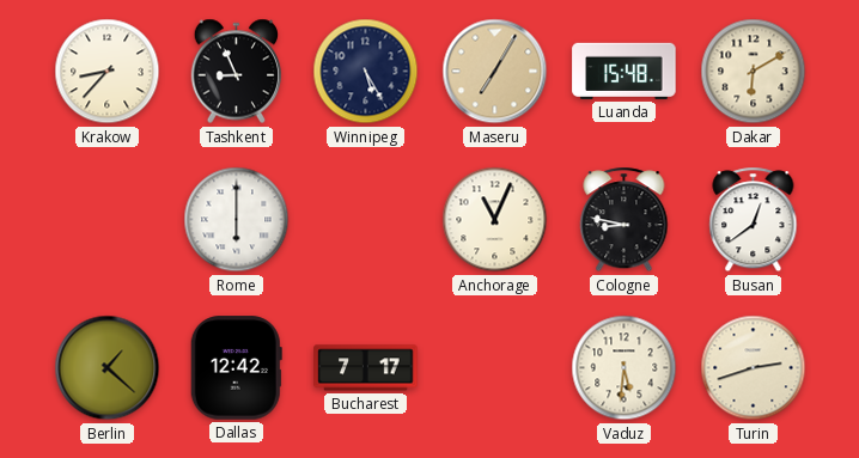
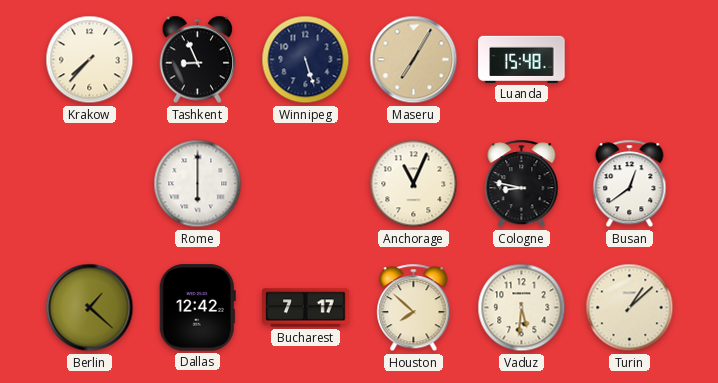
Krakow: 8:37 -> 7:37
Winnipeg: 5:25 -> 5:27
Dakar: 6:10 -> none
Houston: none -> 7:52
Turin: 2:42 -> 1:08
